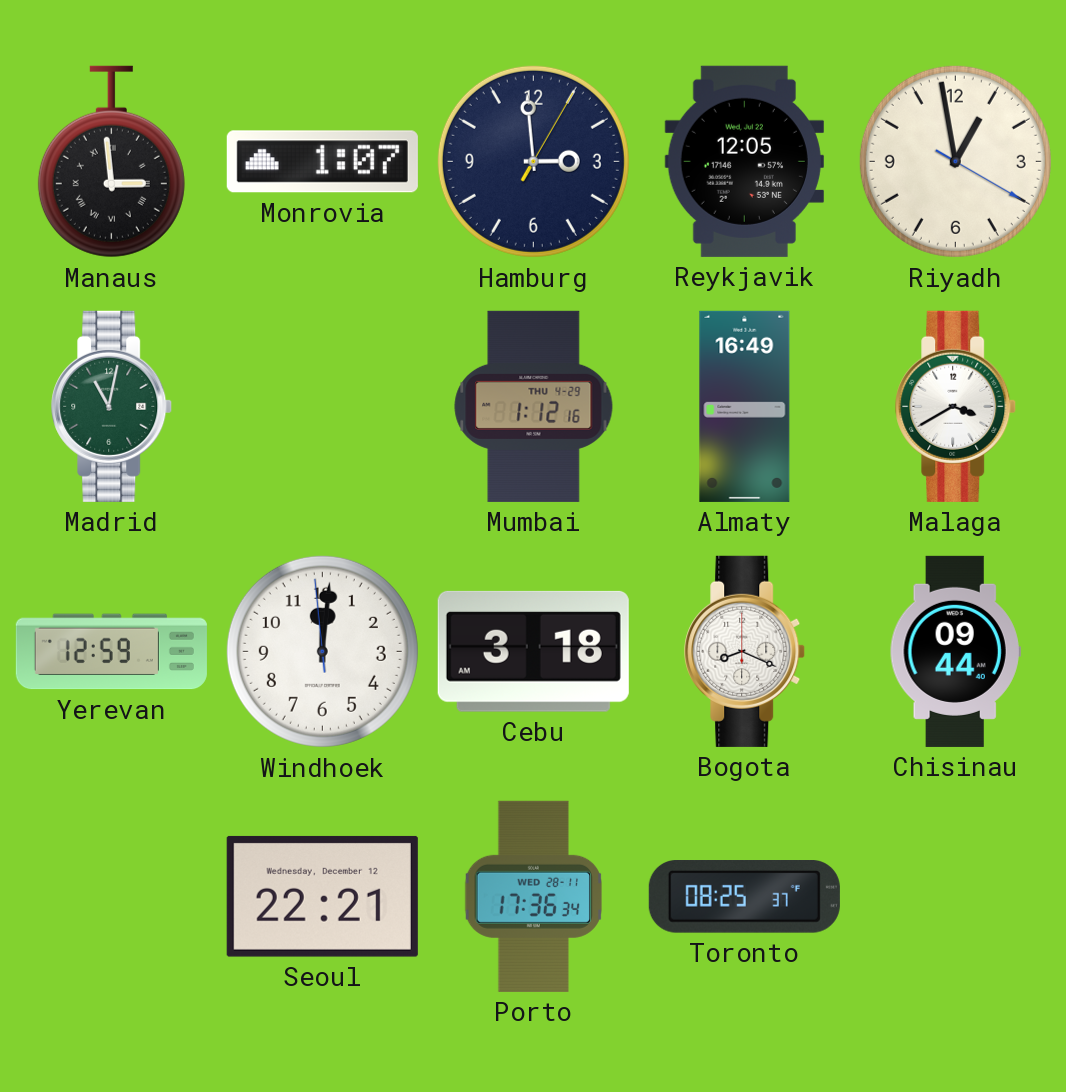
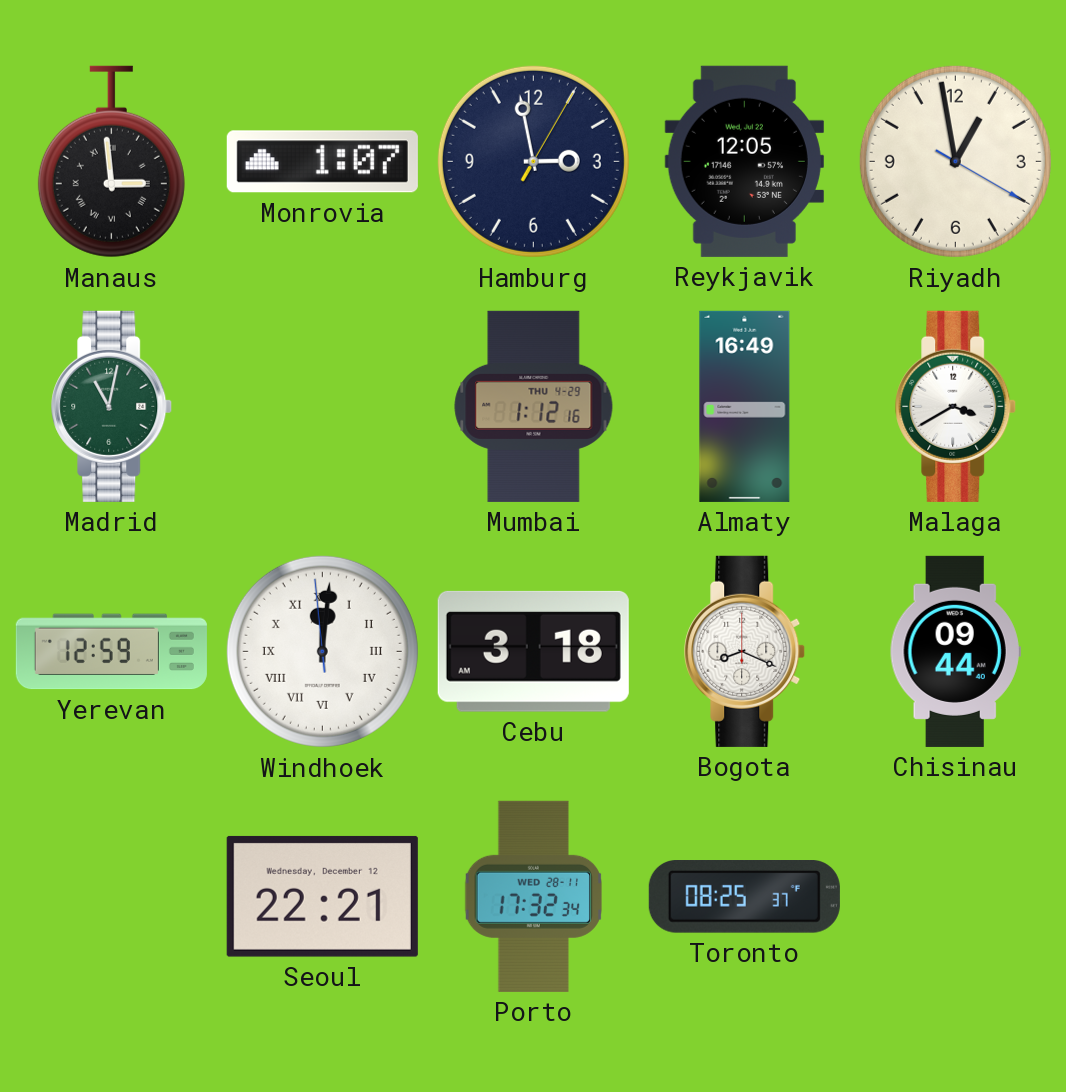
Hamburg: 2:59 -> 2:58
Windhoek numerals: Arabic -> Roman
Porto: 17:36 -> 17:32
